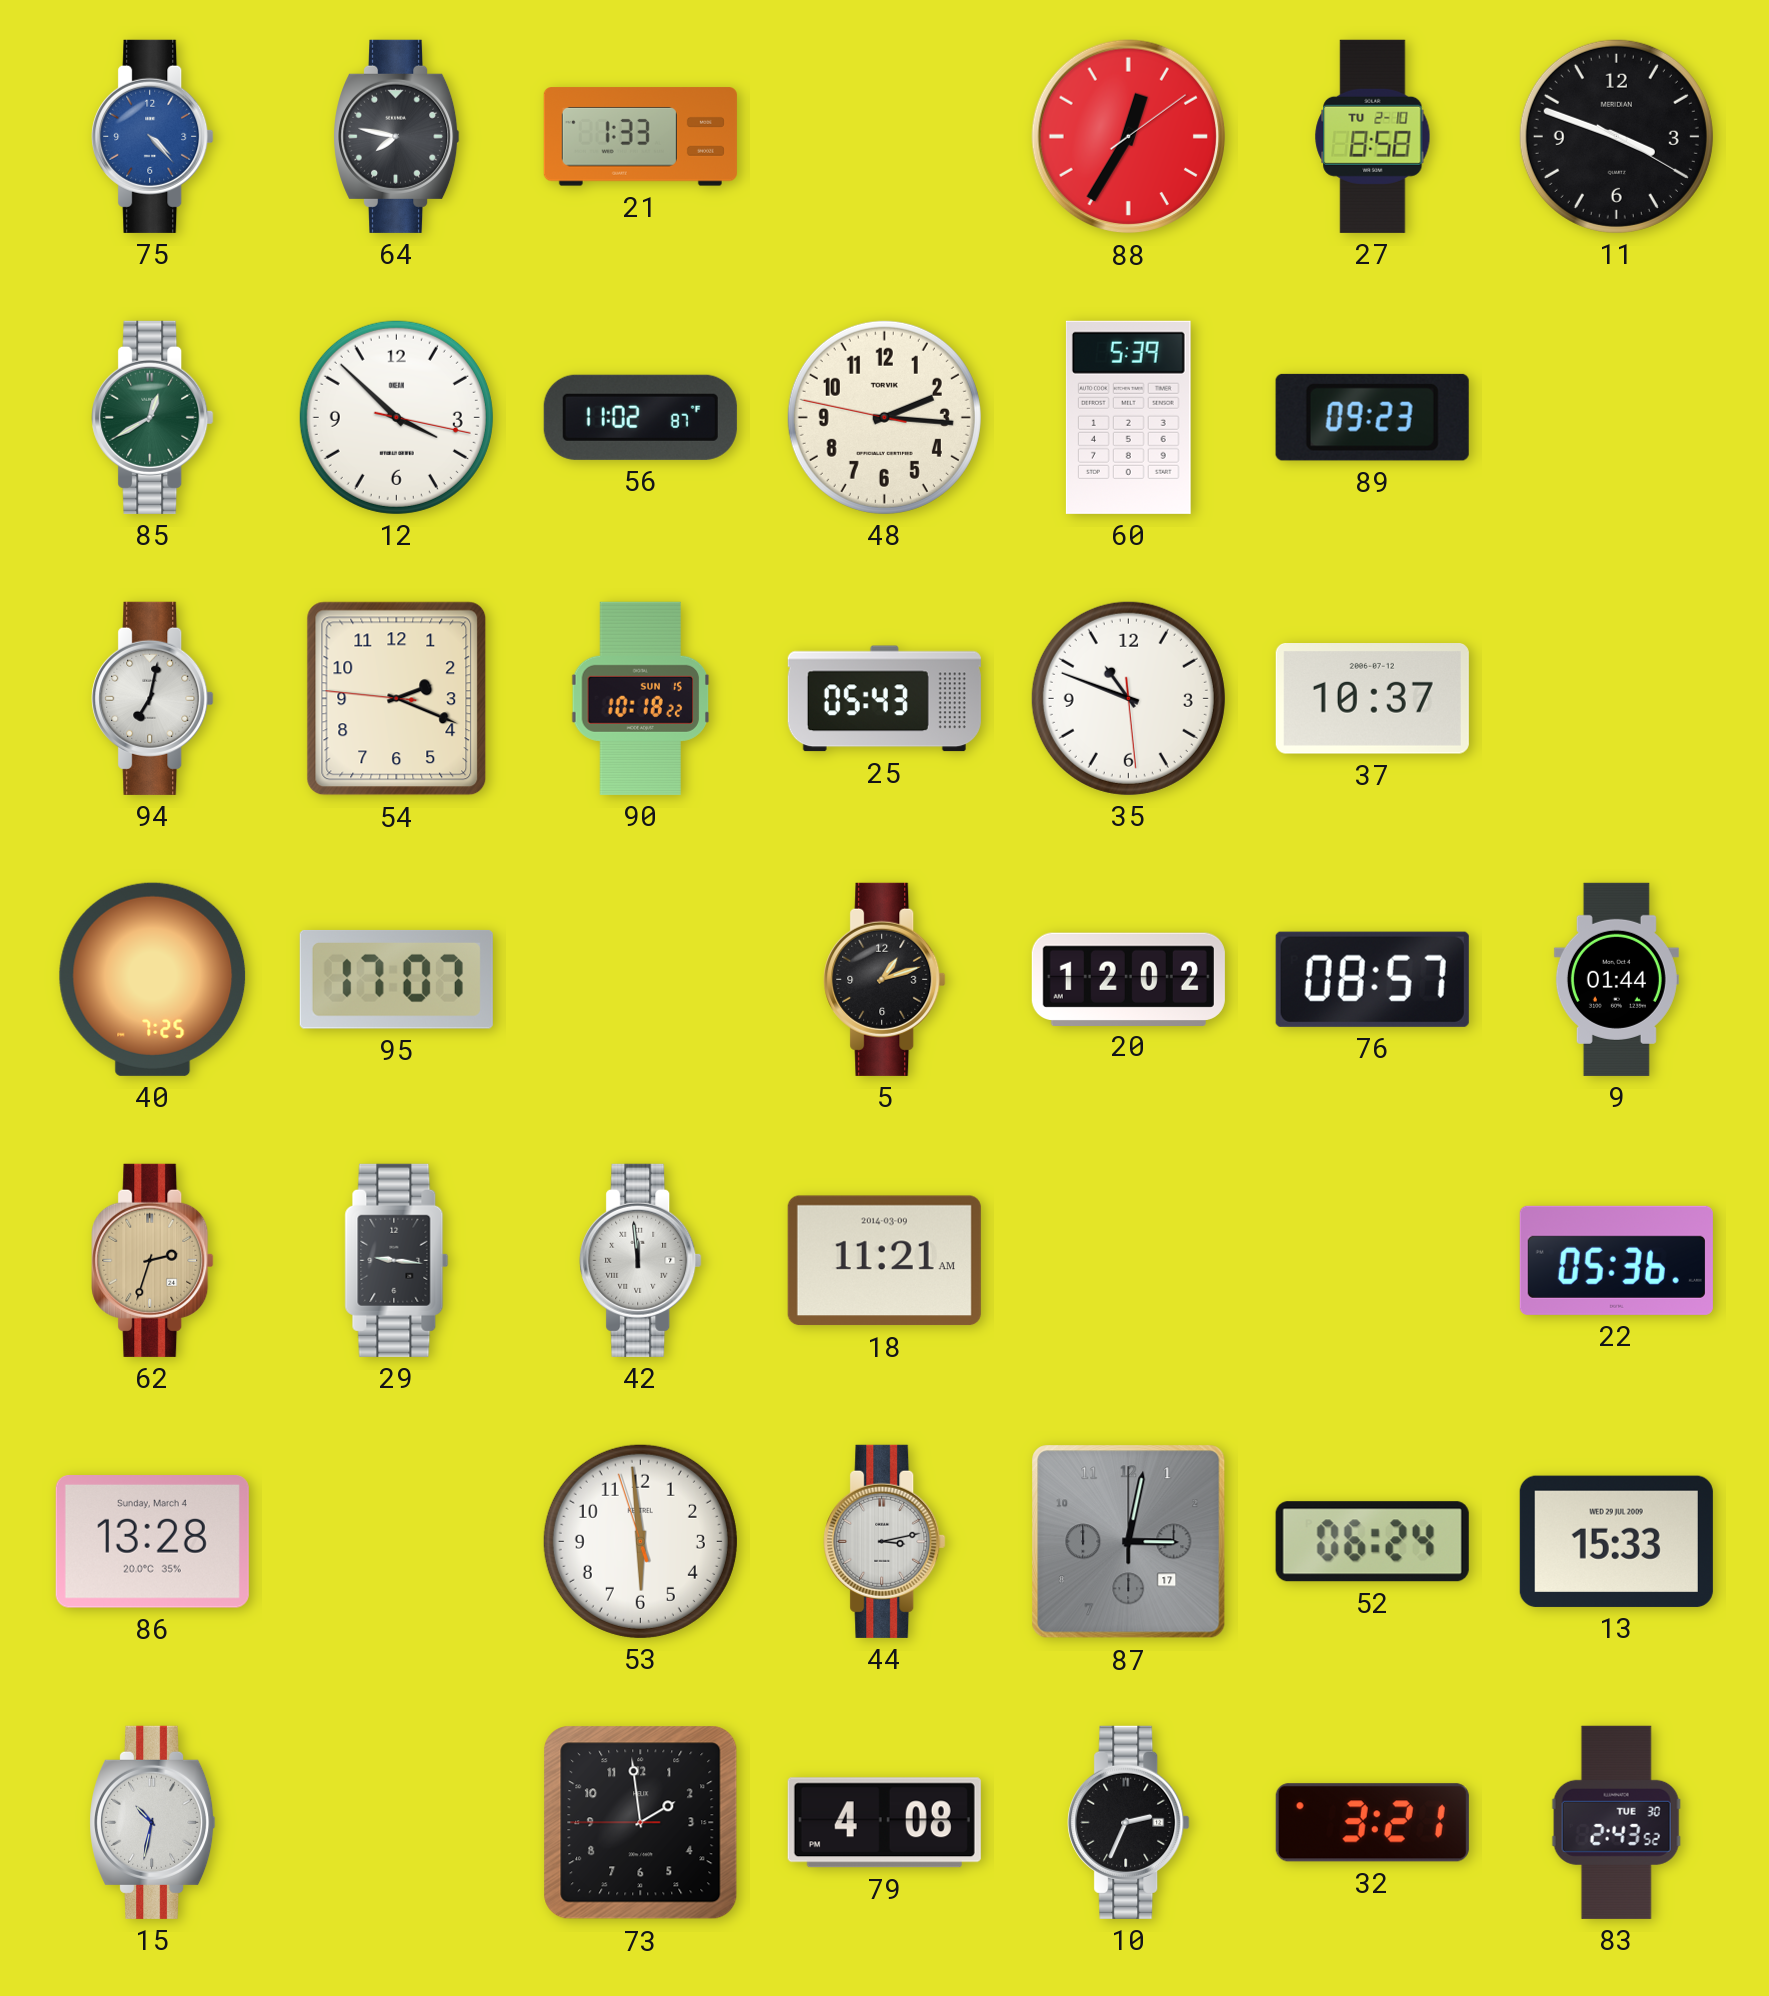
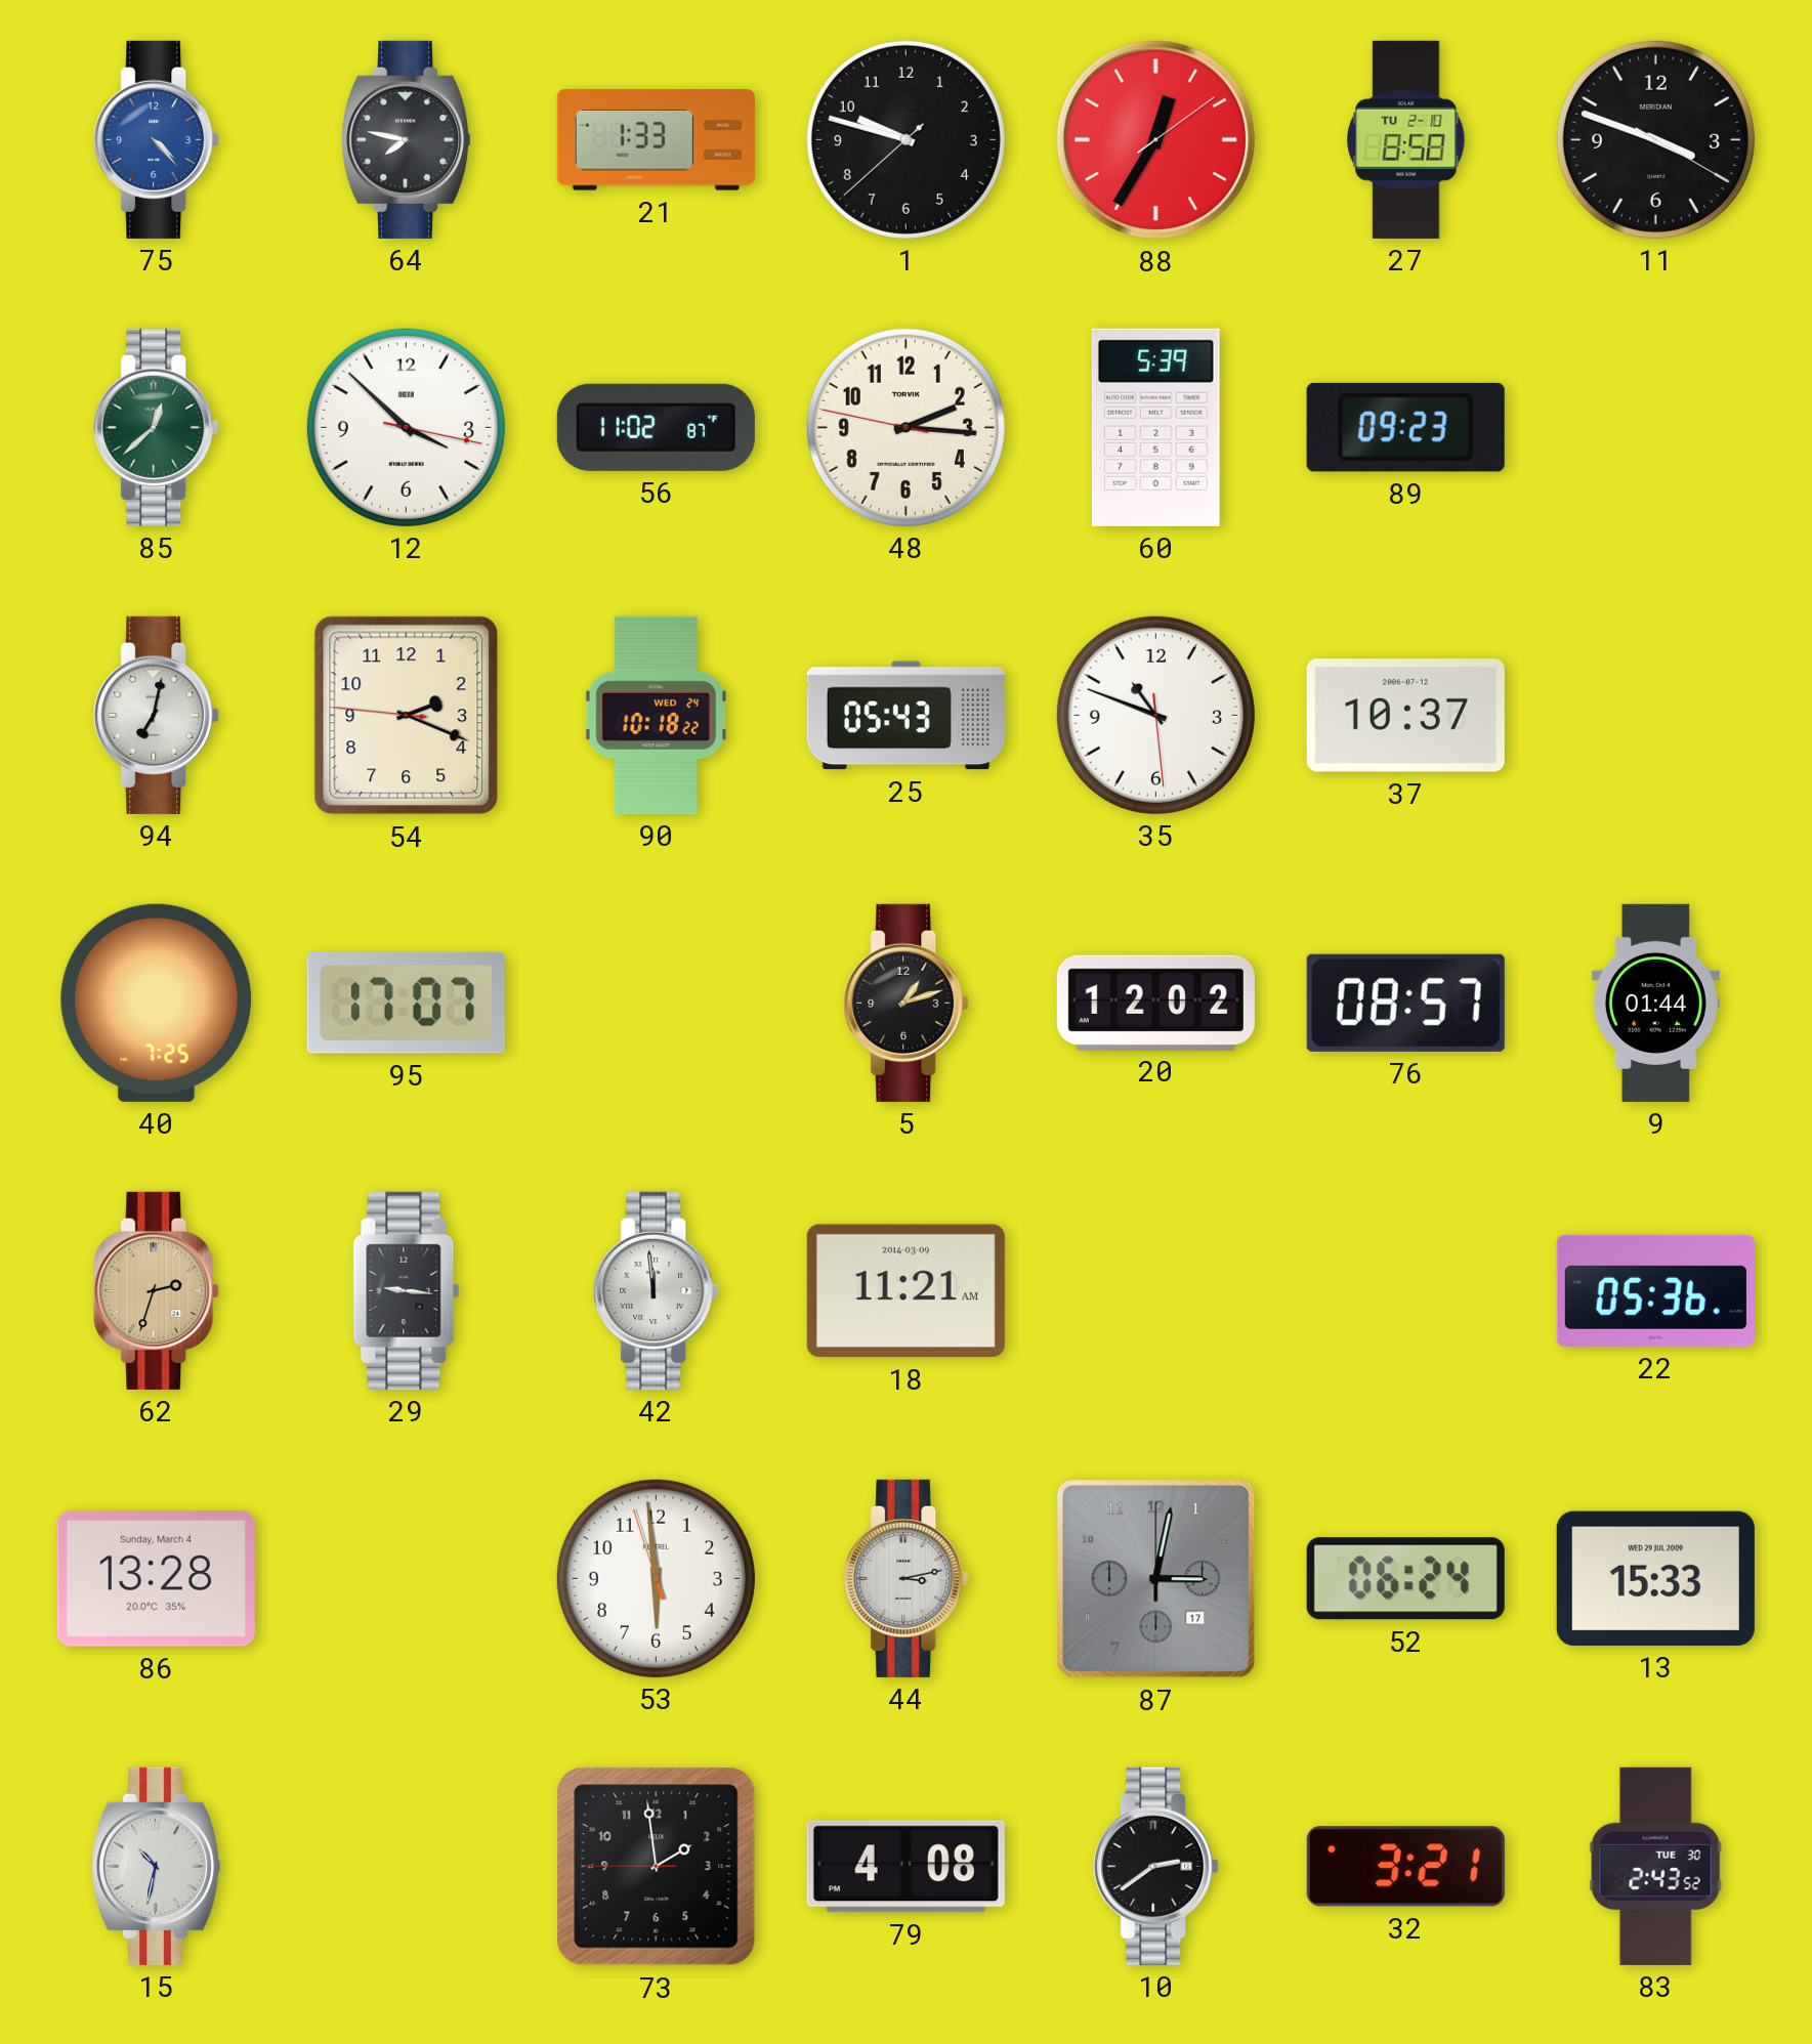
1: none -> 9:47
85: 12:40 -> 12:38
90 date: SUN 15 -> WED 24
10: 2:34 -> 2:39
